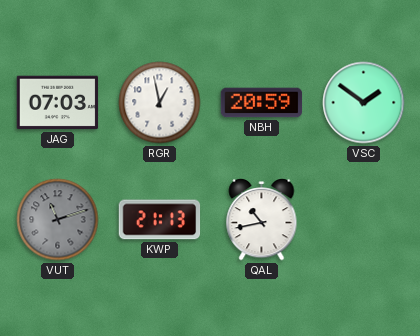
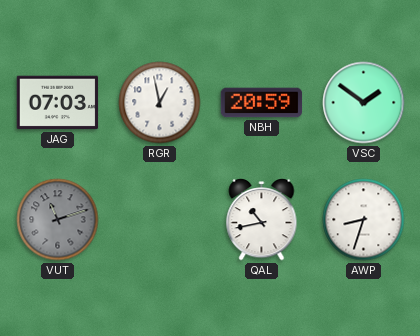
KWP: 21:13 -> none
AWP: none -> 8:33
